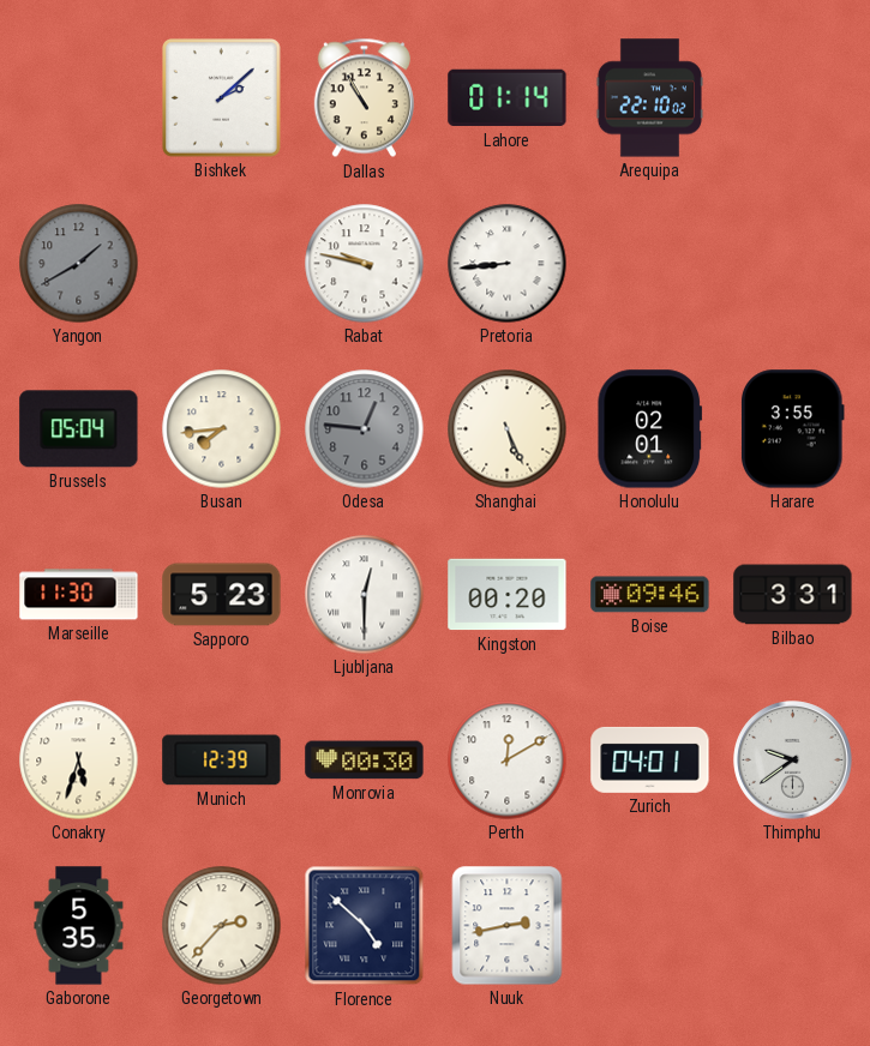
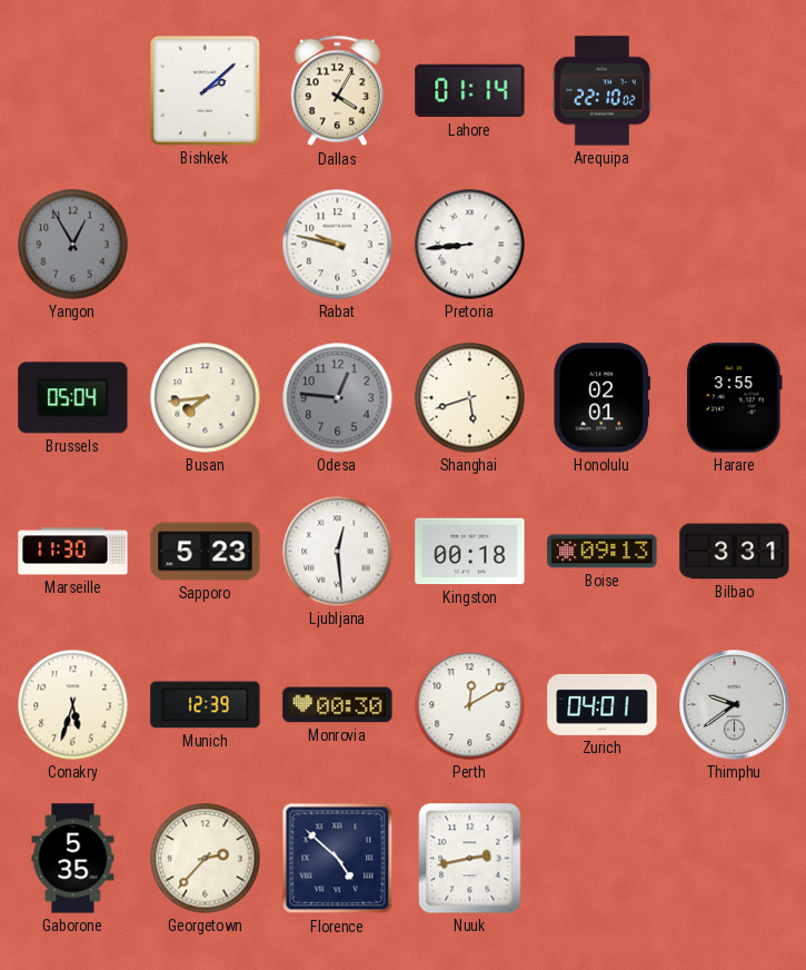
Dallas: 10:55 -> 4:05
Yangon: 1:40 -> 12:55
Shanghai: 5:26 -> 5:42
Ljubljana: 12:30 -> 12:29
Kingston: 00:20 -> 00:18
Boise: 09:46 -> 09:13
